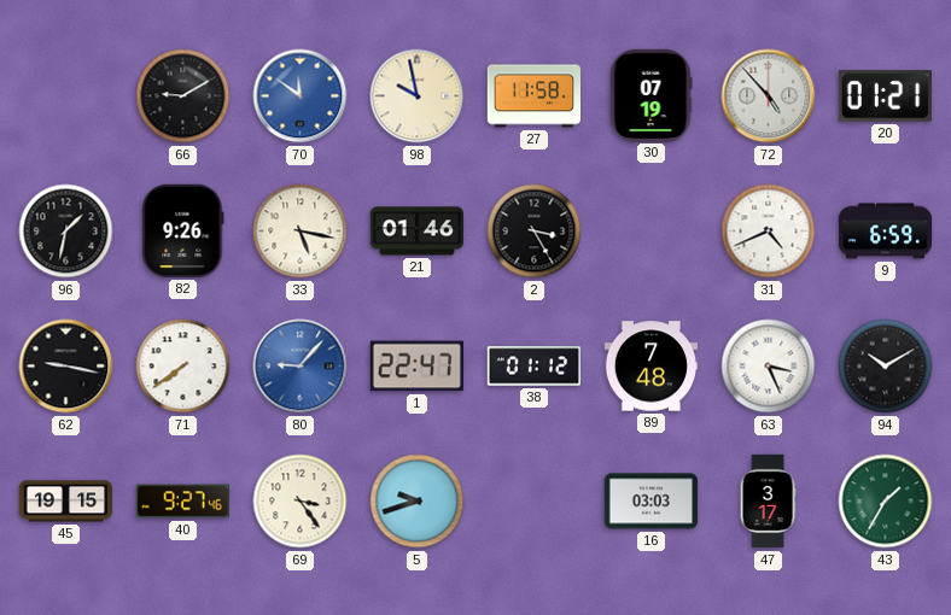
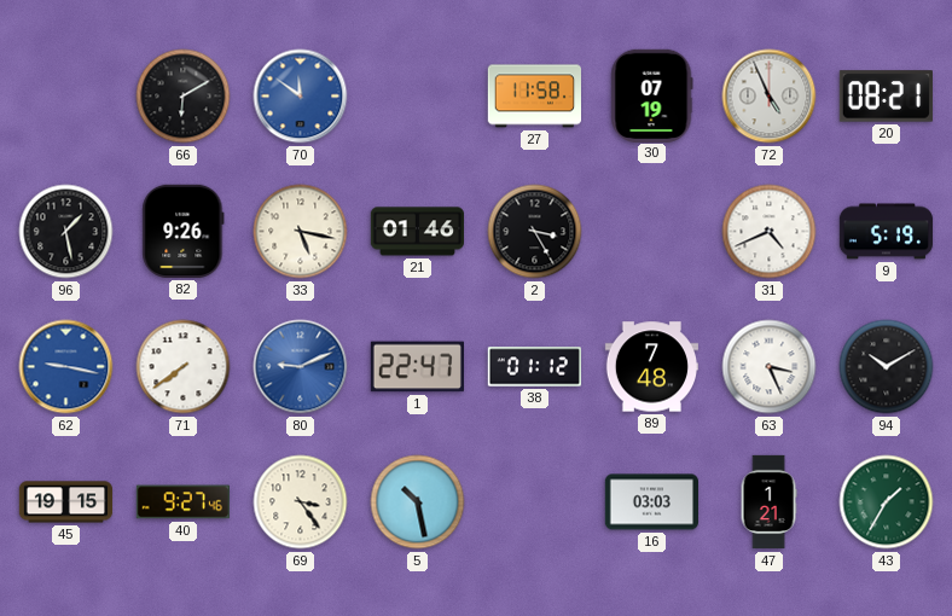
66: 9:10 -> 6:10
98: 9:58 -> none
72: 4:53 -> 4:56
20: 01:21 -> 08:21
96: 1:32 -> 1:28
9: 6:59 -> 5:19
62 dial: black -> blue
80: 9:07 -> 9:11
5: 9:42 -> 10:28
47: 3:17 -> 1:21
